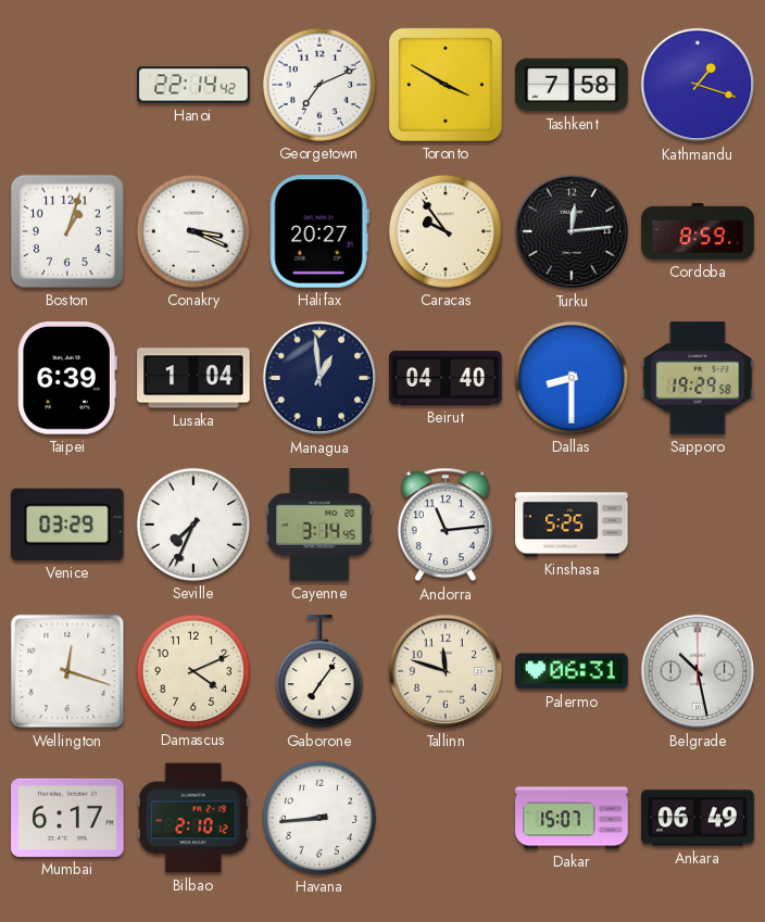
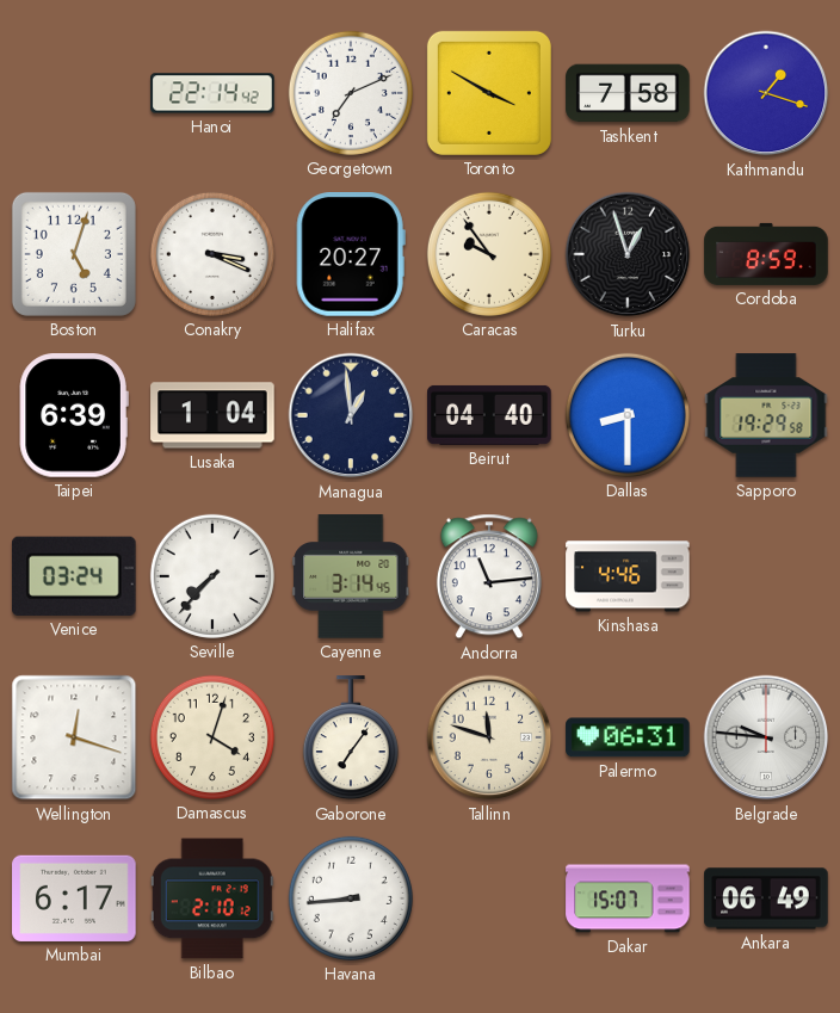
Boston: 1:03 -> 5:03
Turku: 12:14 -> 12:57
Venice: 03:29 -> 03:24
Seville: 7:34 -> 7:37
Kinshasa: 5:25 -> 4:46
Damascus: 4:11 -> 4:03
Belgrade: 10:28 -> 9:46
